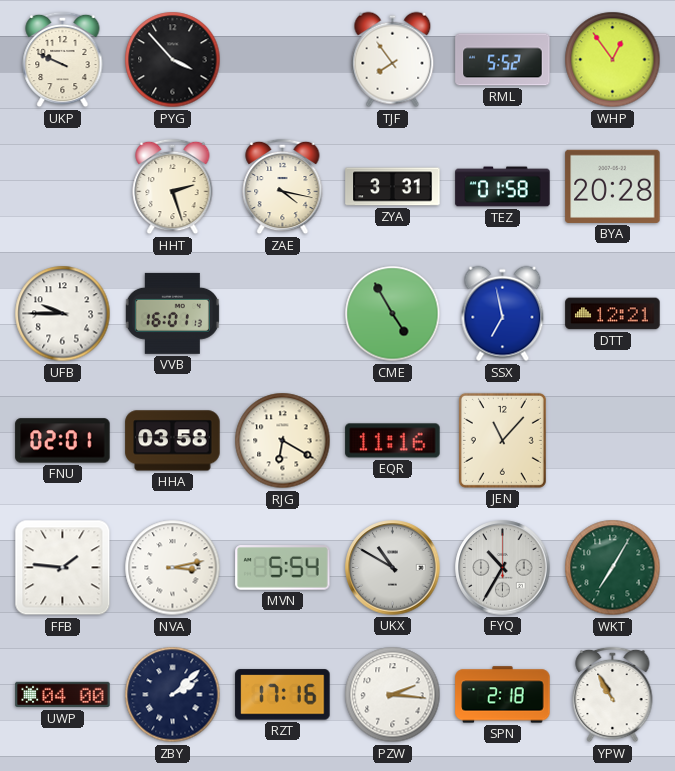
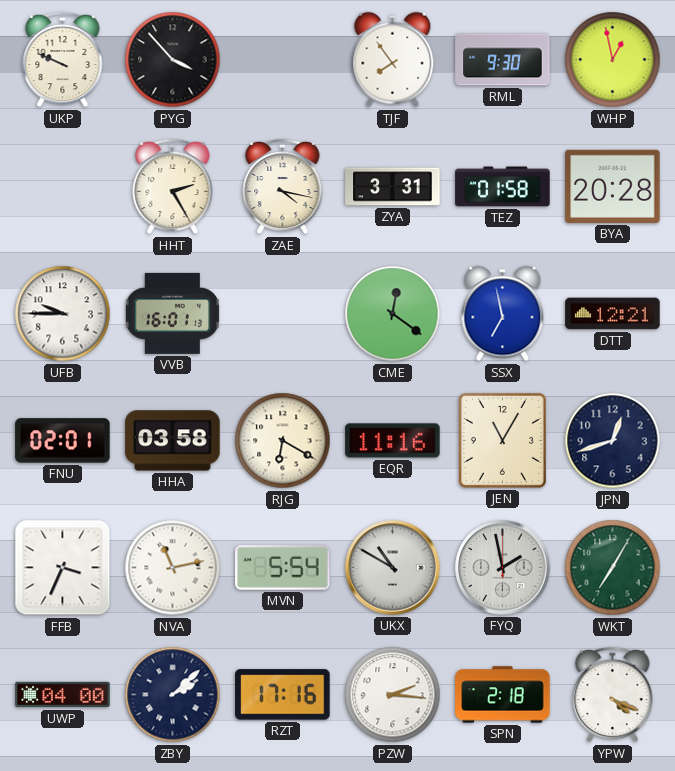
RML: 5:52 -> 9:30
WHP: 12:54 -> 12:58
HHT: 2:27 -> 2:25
CME: 4:55 -> 12:21
JEN: 11:07 -> 11:05
JPN: none -> 12:42
FFB: 1:46 -> 3:34
NVA: 3:13 -> 11:13
FYQ: 10:35 -> 1:58
YPW: 10:55 -> 4:19
